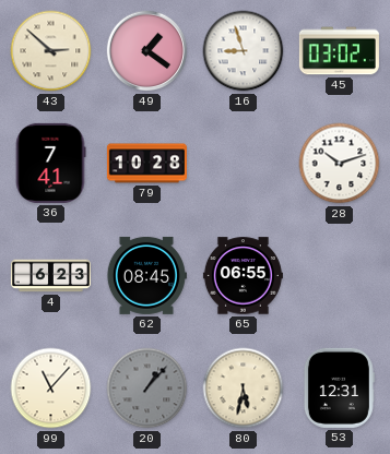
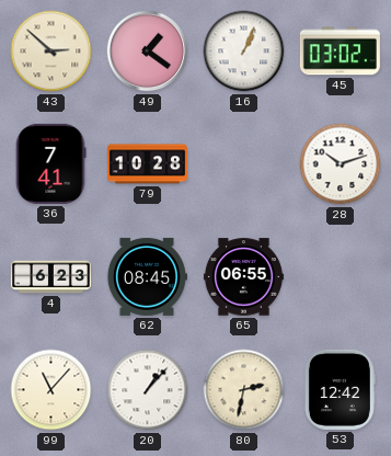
16: 8:57 -> 1:04
20 dial: grey -> white
80: 5:32 -> 2:32
53: 12:31 -> 12:42
